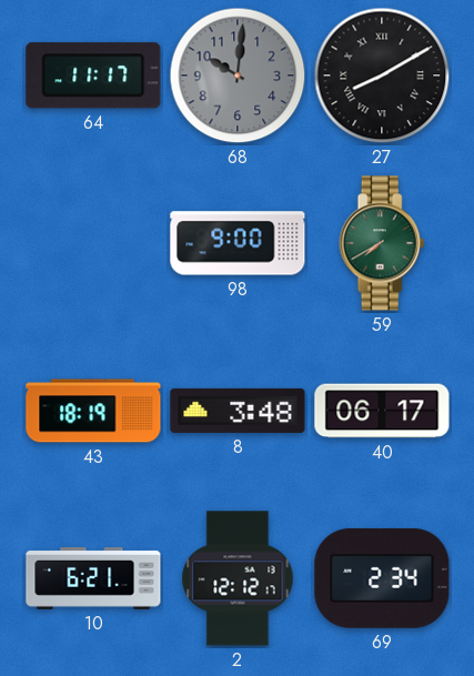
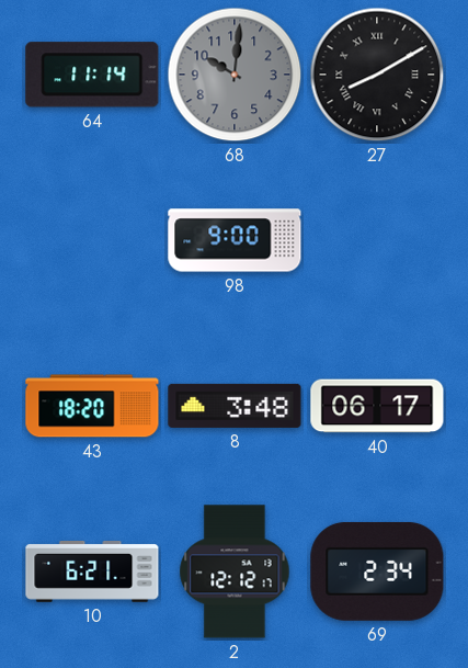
64: 11:17 -> 11:14
59: 7:40 -> none
43: 18:19 -> 18:20
